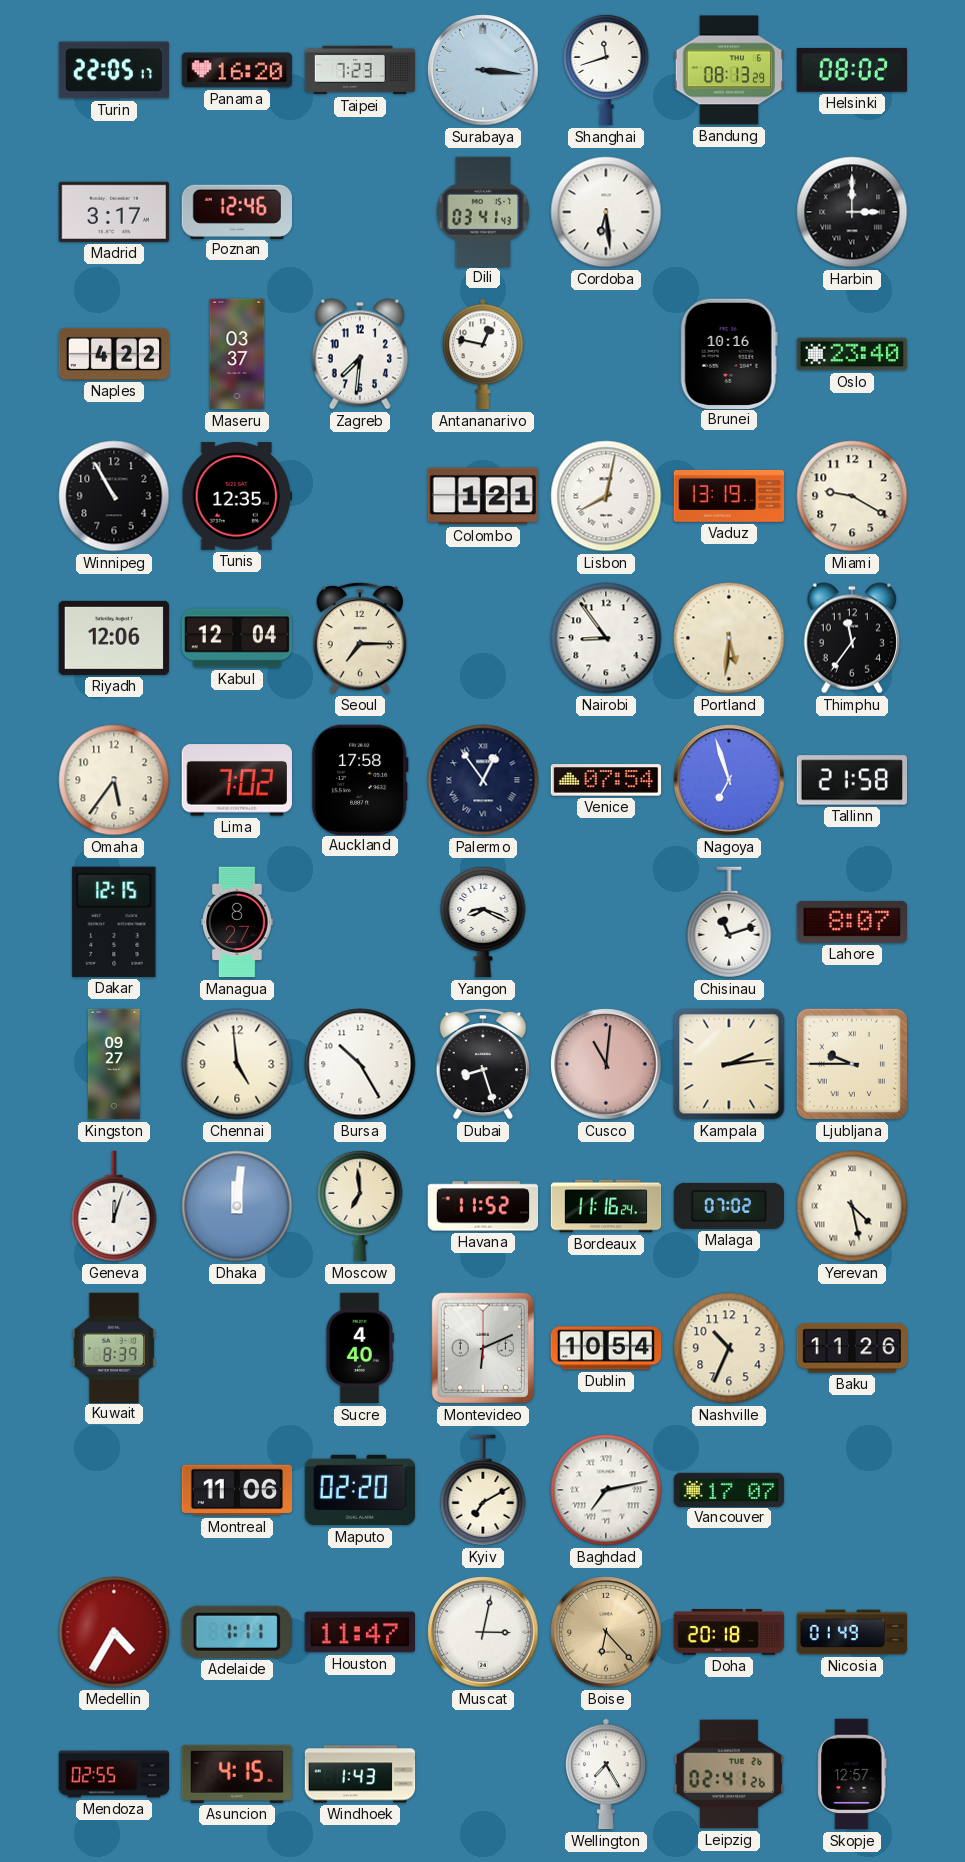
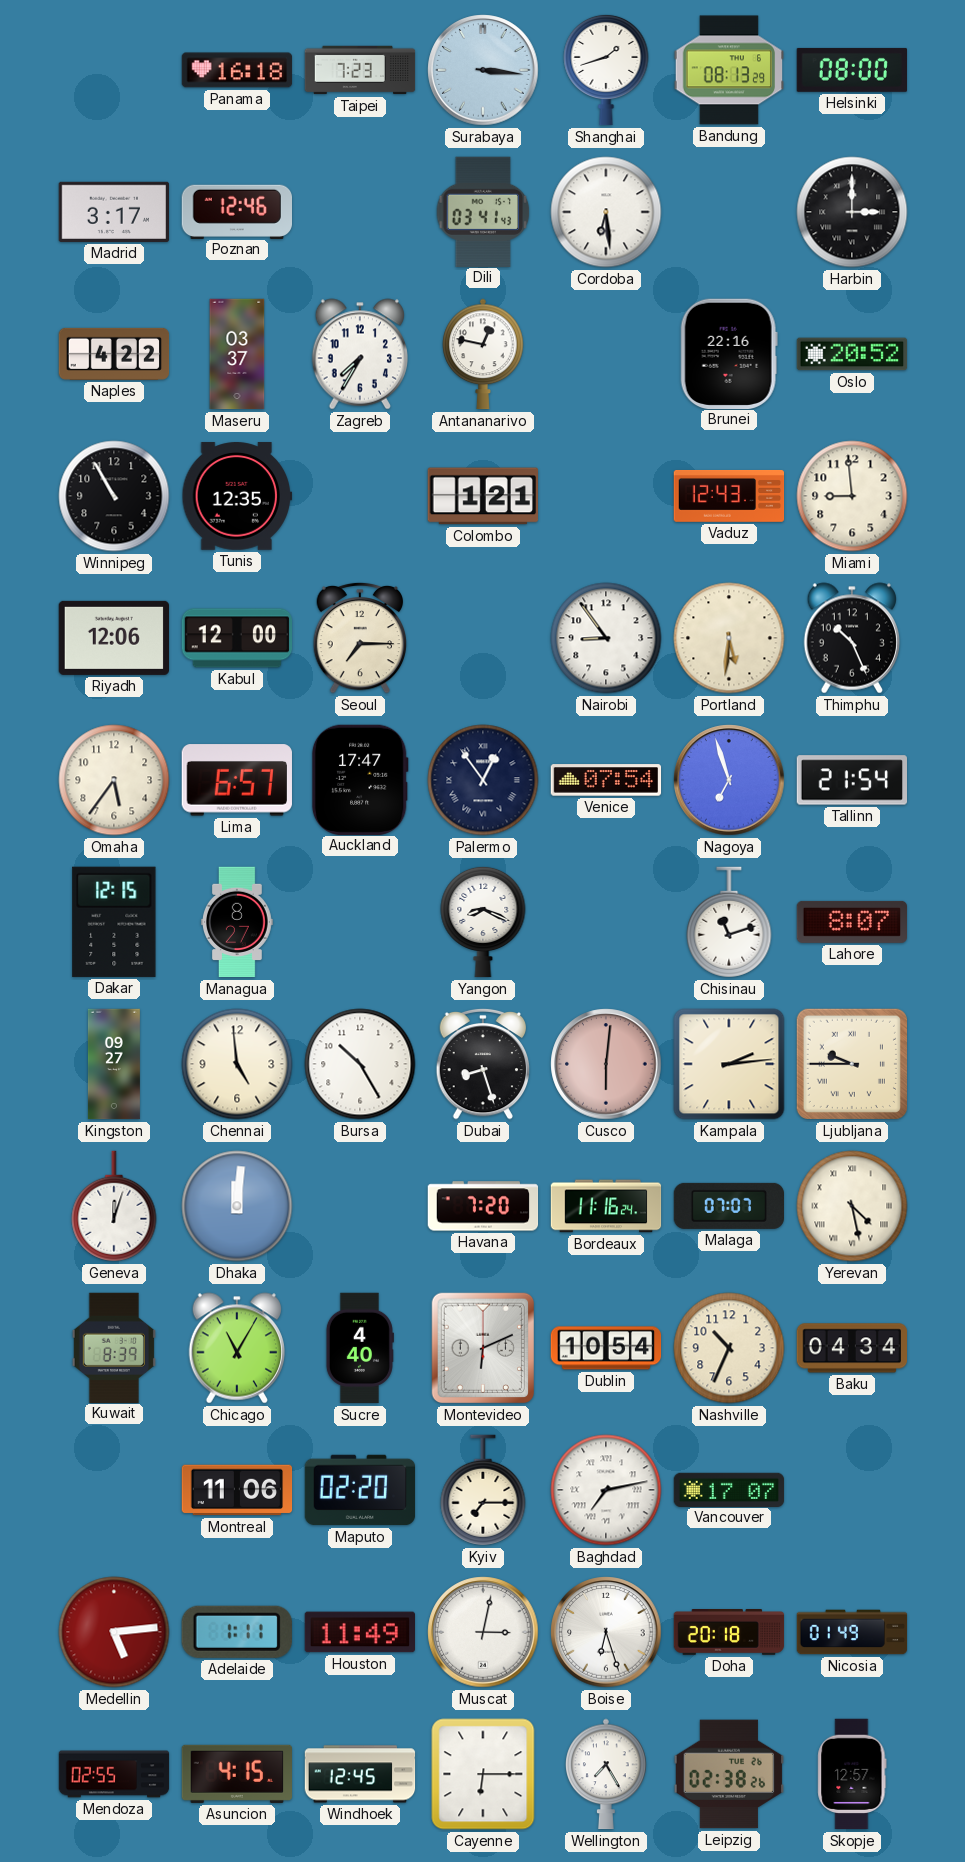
Turin: 22:05 -> none
Panama: 16:20 -> 16:18
Shanghai: 11:42 -> 1:42
Helsinki: 08:02 -> 08:00
Zagreb: 7:31 -> 7:35
Brunei: 10:16 -> 22:16
Oslo: 23:40 -> 20:52
Lisbon: 8:02 -> none
Vaduz: 13:19 -> 12:43
Miami: 9:20 -> 8:59
Kabul: 12:04 -> 12:00
Thimphu: 11:36 -> 10:26
Lima: 7:02 -> 6:57
Auckland: 17:58 -> 17:47
Tallinn: 21:58 -> 21:54
Cusco: 11:01 -> 6:01
Moscow: 6:59 -> none
Havana: 11:52 -> 7:20
Malaga: 07:02 -> 07:07
Chicago: none -> 11:05
Baku: 11:26 -> 04:34
Kyiv: 7:10 -> 7:15
Medellin: 4:35 -> 5:14
Houston: 11:47 -> 11:49
Boise: 6:23 -> 6:27
Boise dial: champagne -> white
Windhoek: 1:43 -> 12:45
Cayenne: none -> 6:15
Leipzig: 02:41 -> 02:38
